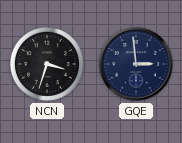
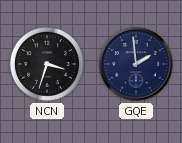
GQE: 2:59 -> 1:59
